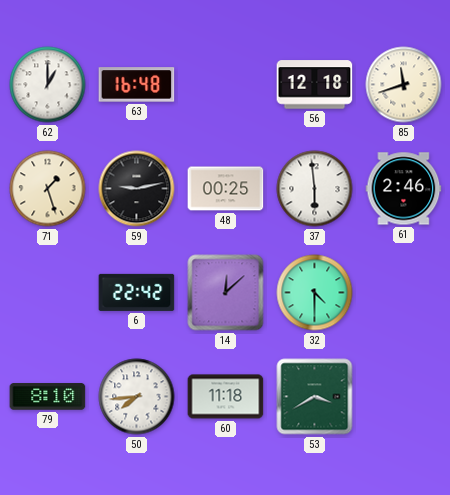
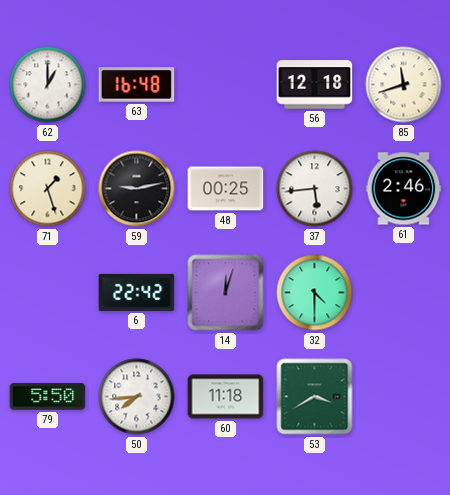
37: 5:59 -> 5:44
14: 12:08 -> 12:03
79: 8:10 -> 5:50
